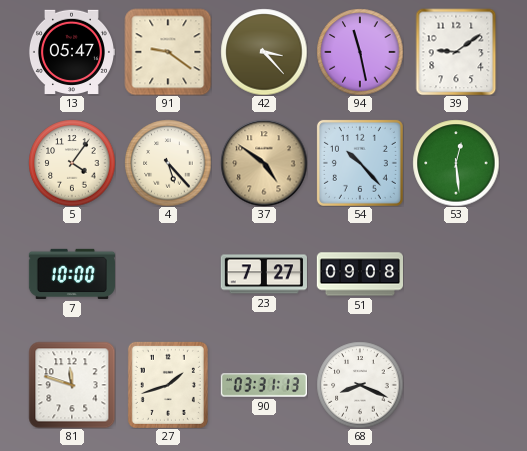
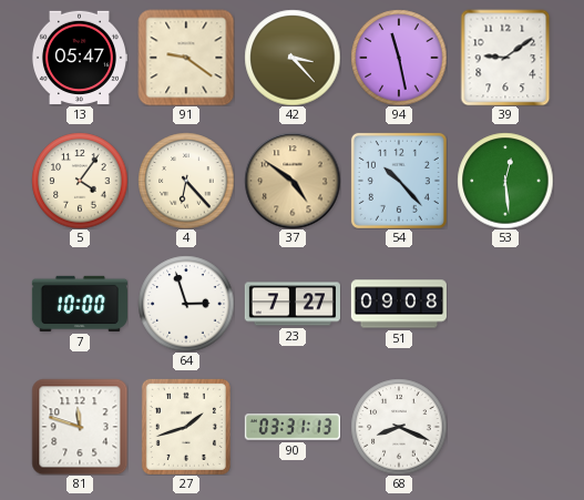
4: 5:23 -> 6:23
64: none -> 2:57
